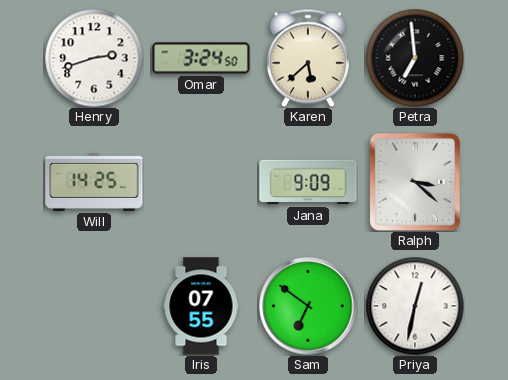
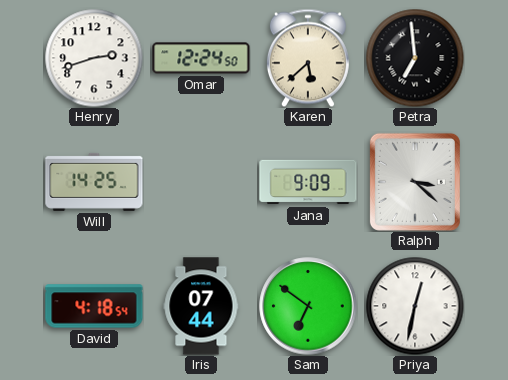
Omar: 3:24 -> 12:24
David: none -> 4:18
Iris: 07:55 -> 07:44
